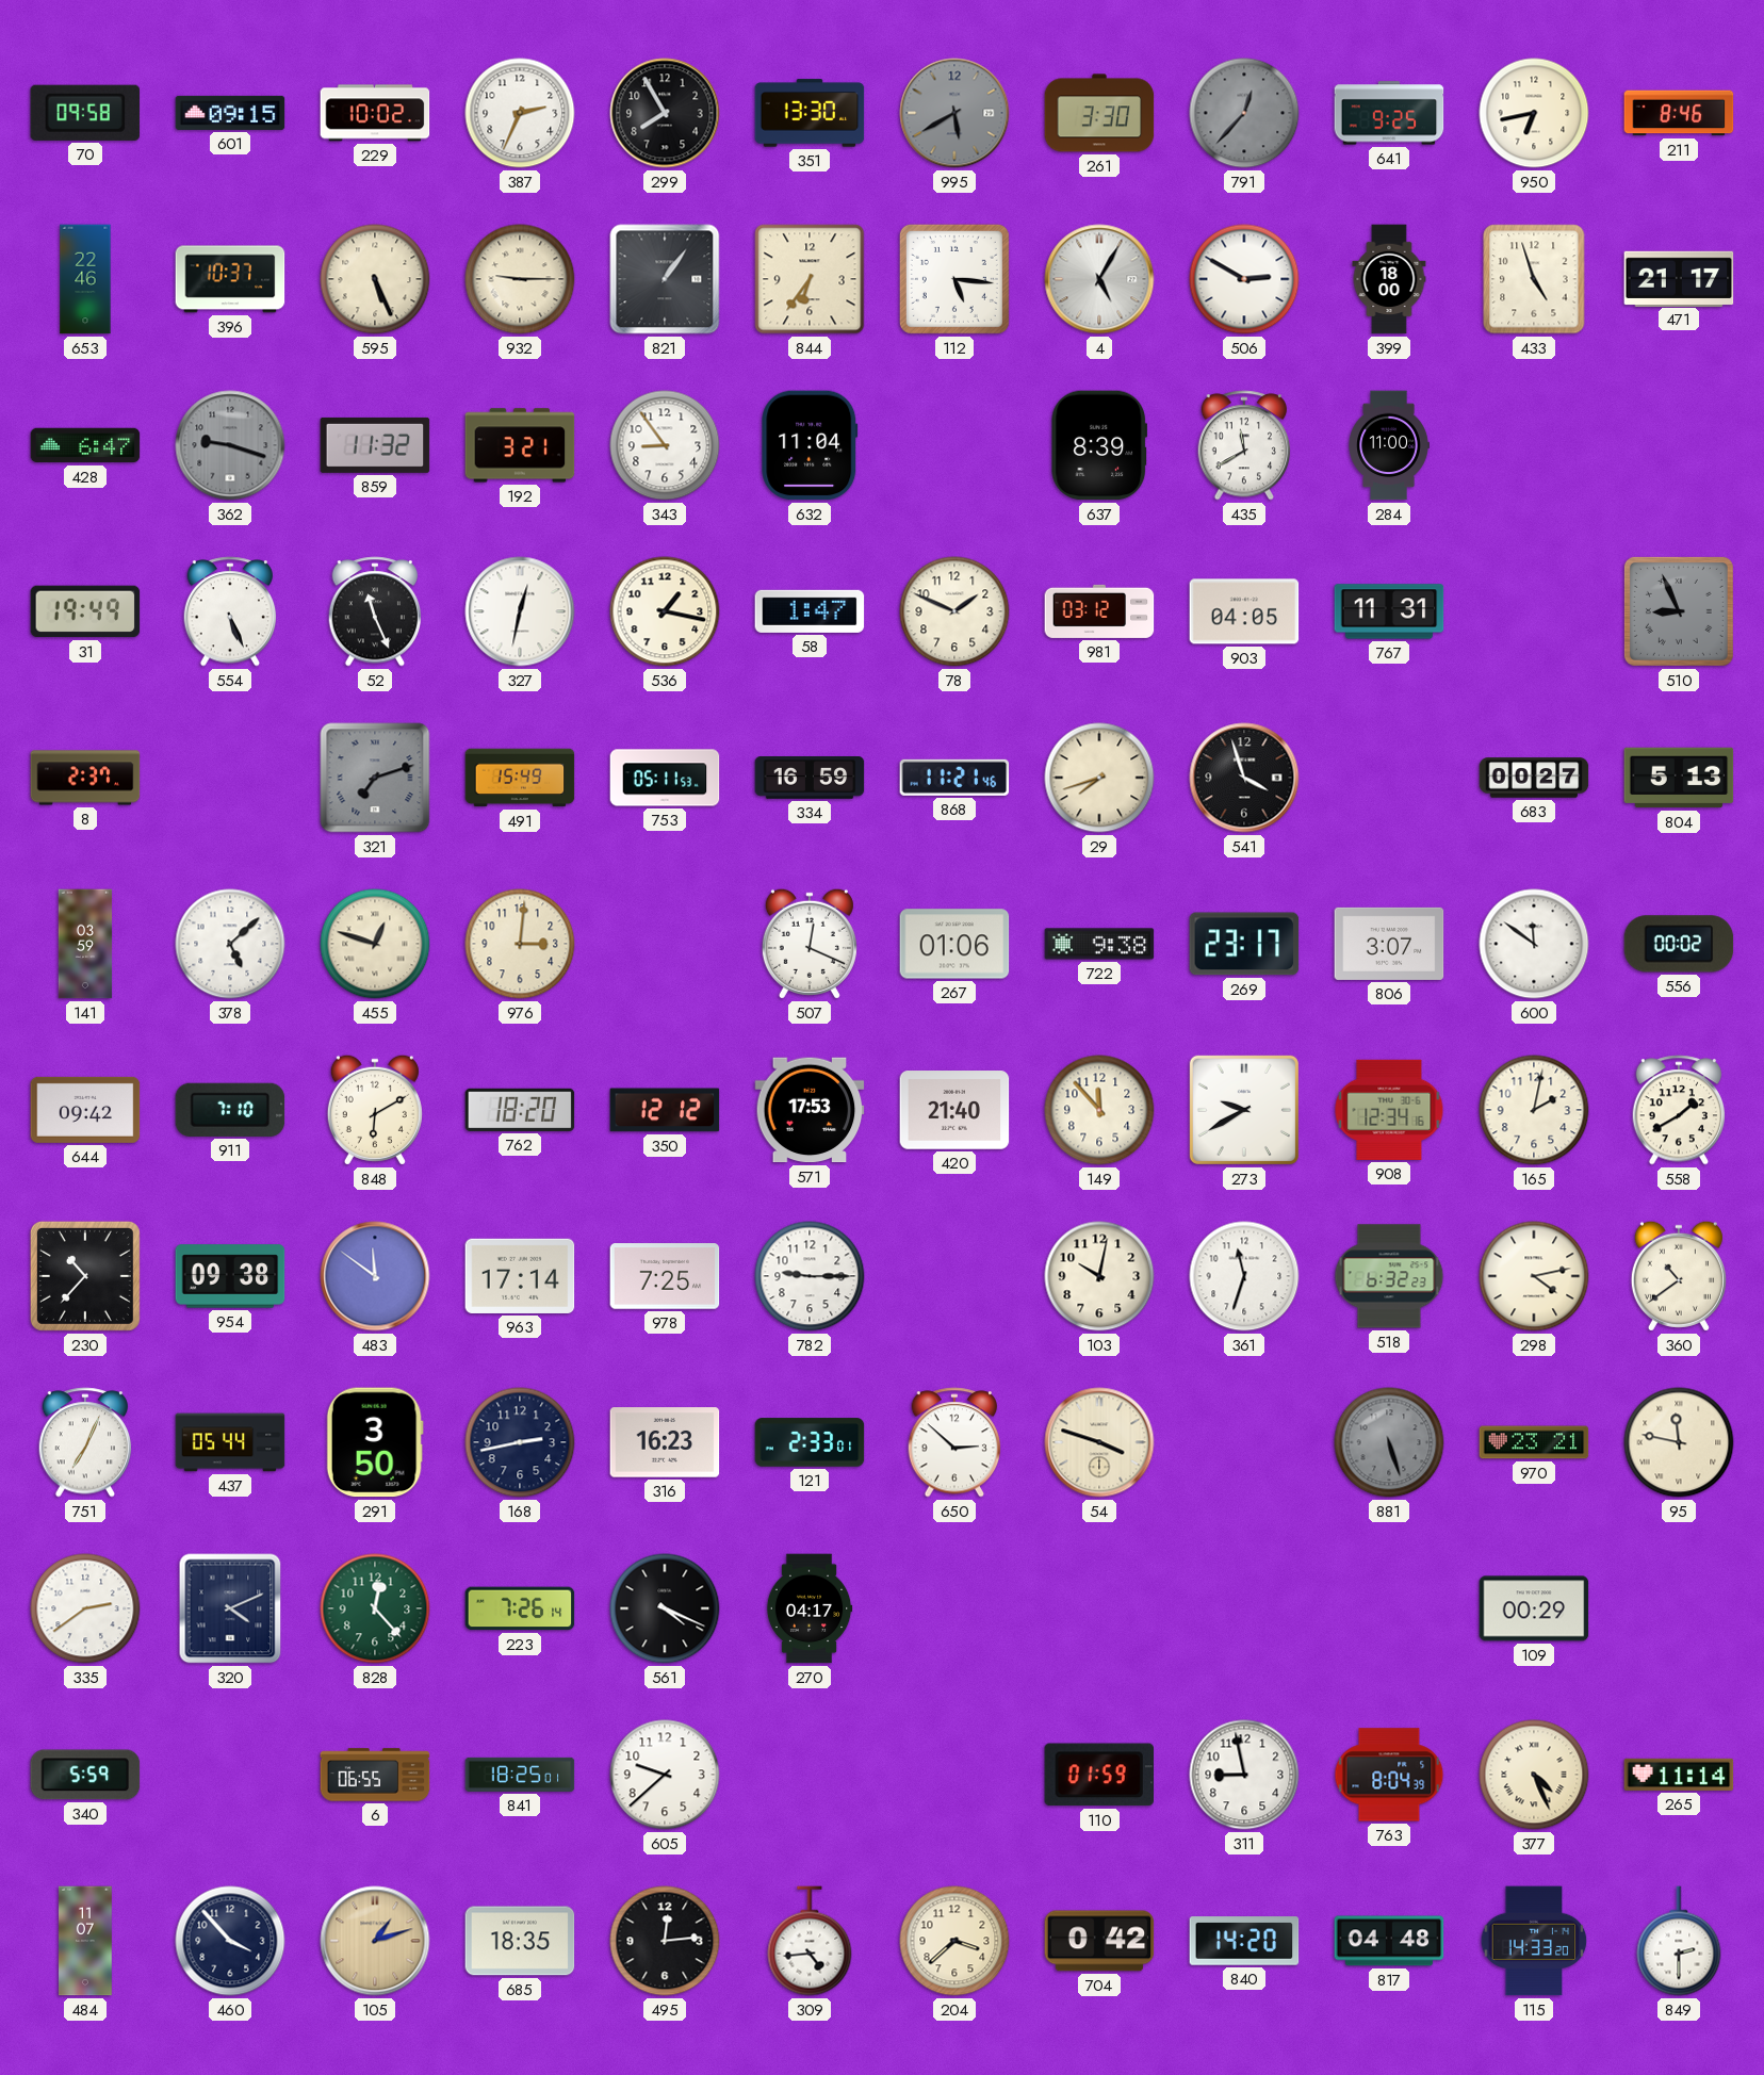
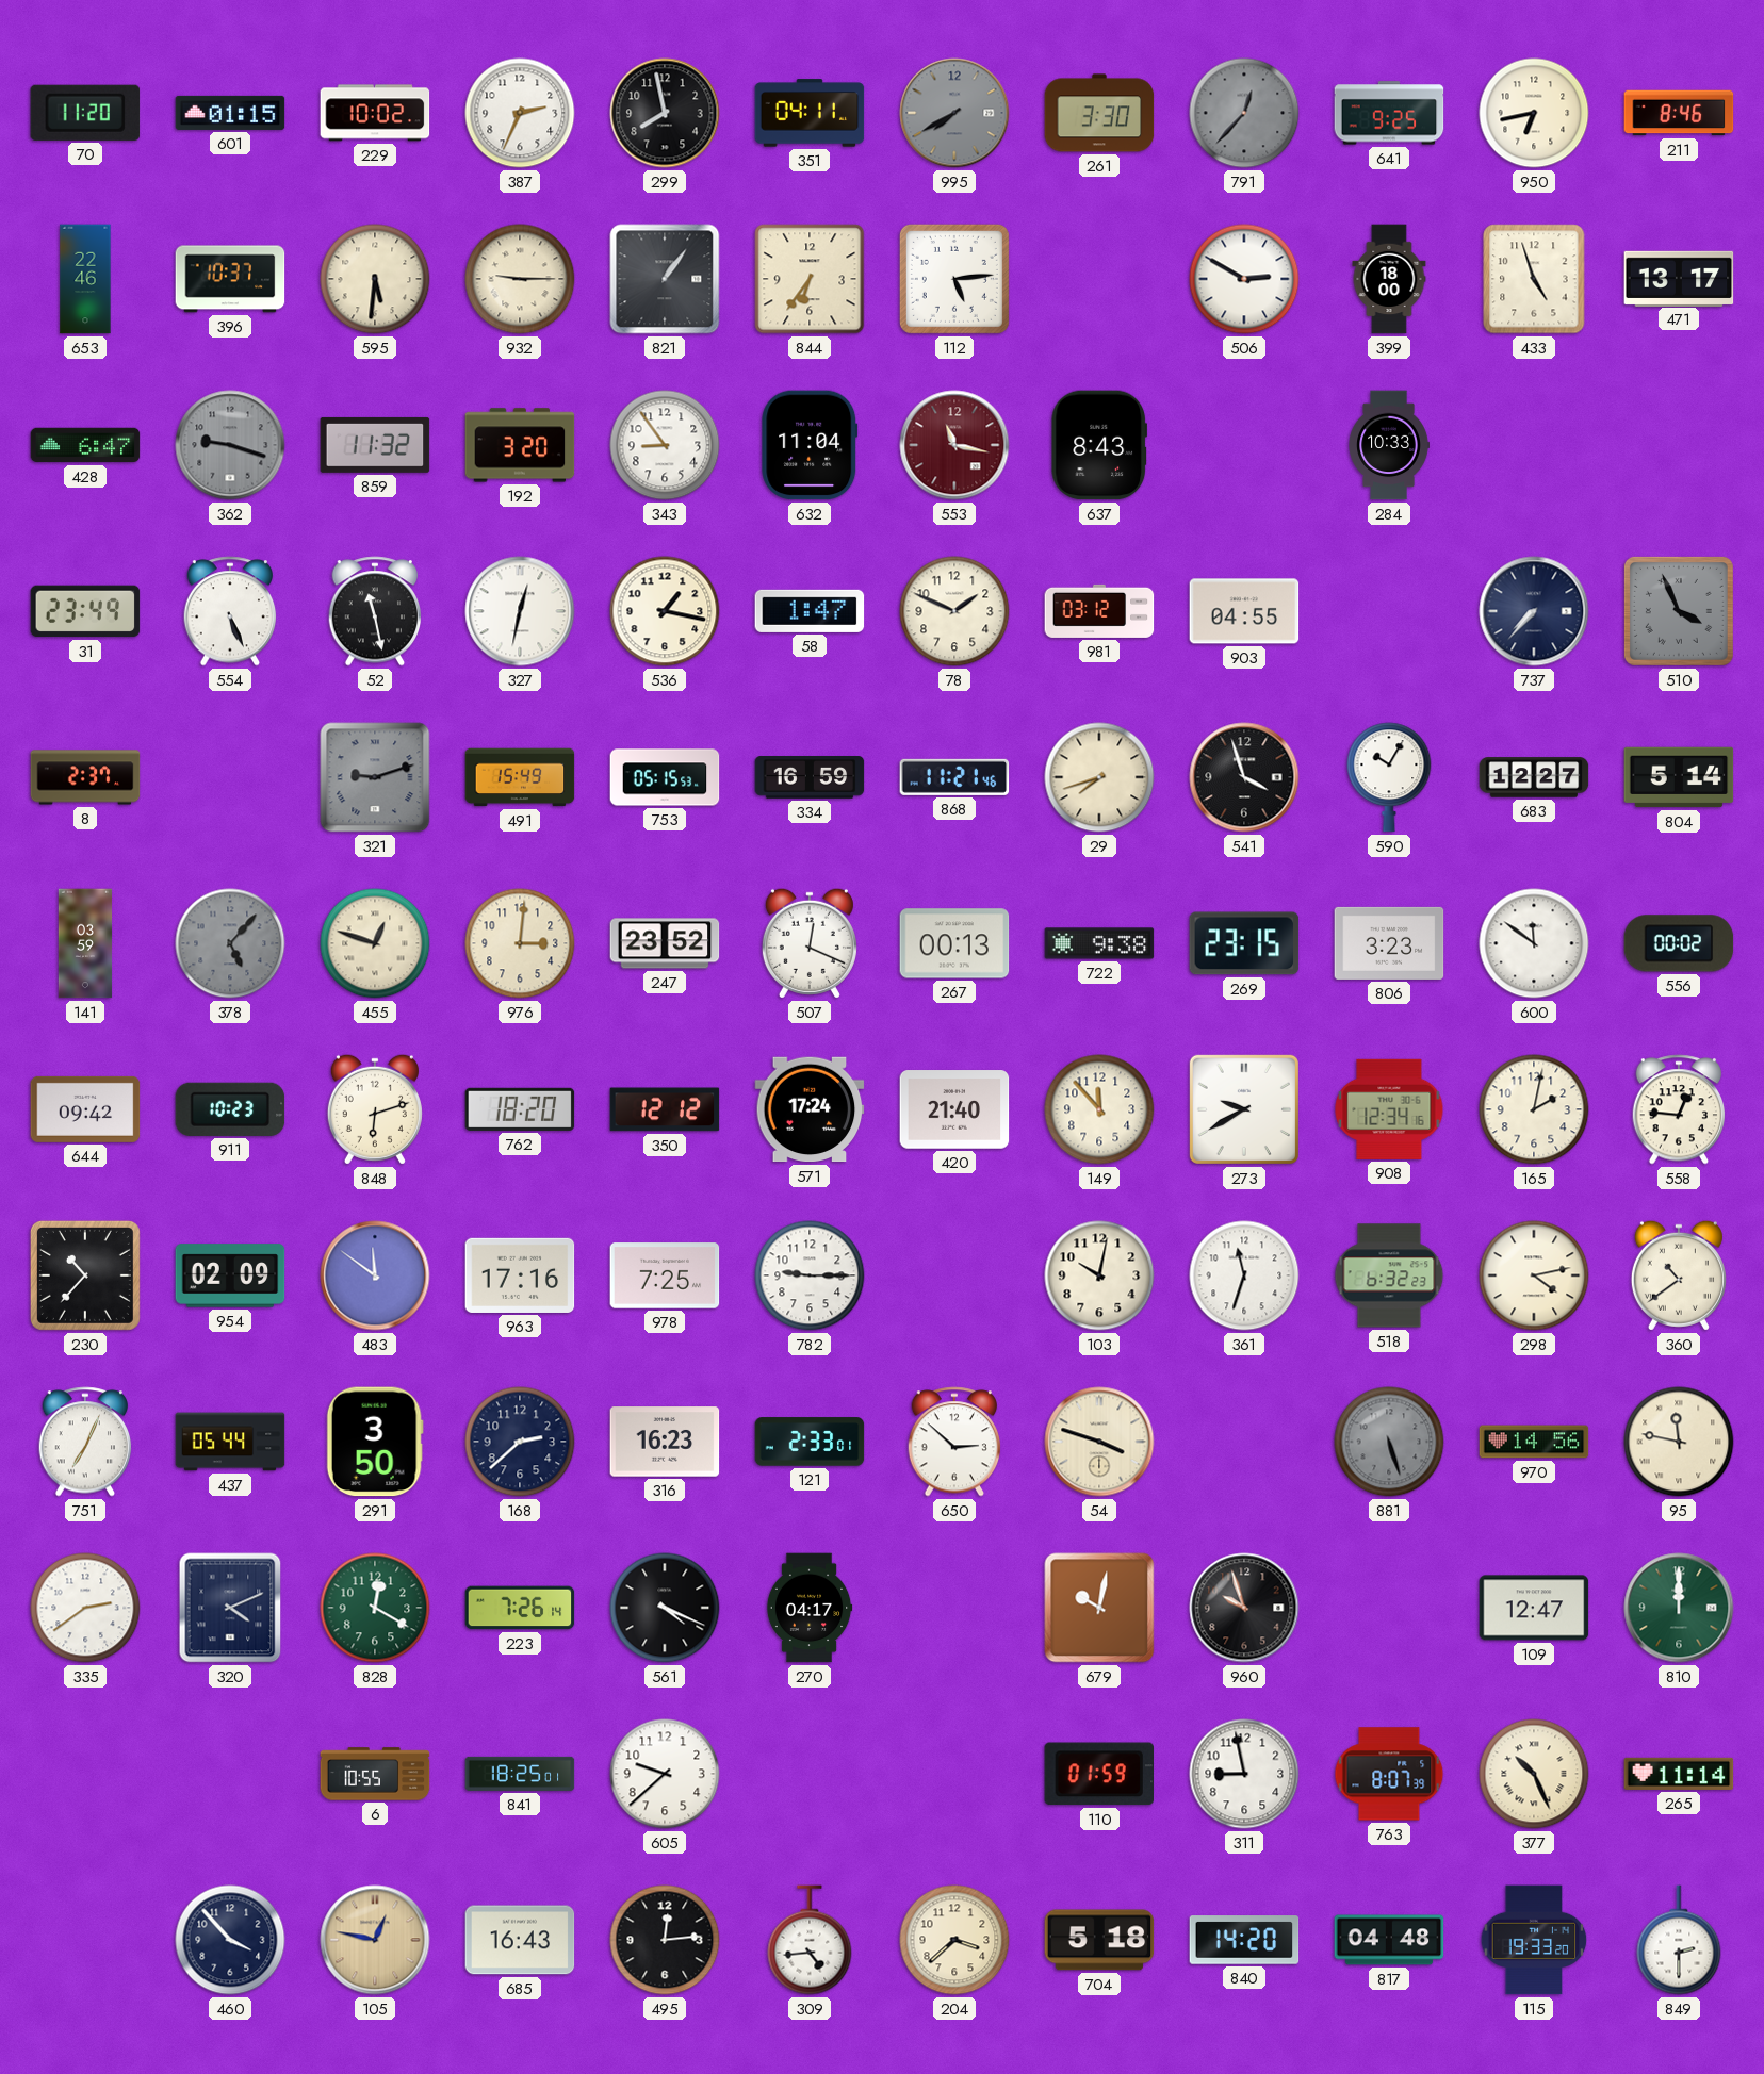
70: 09:58 -> 11:20
601: 09:15 -> 01:15
299: 7:55 -> 7:58
351: 13:30 -> 04:11
995: 5:40 -> 7:40
595: 5:26 -> 5:31
112: 5:16 -> 5:14
4: 5:05 -> none
471: 21:17 -> 13:17
192: 3:21 -> 3:20
553: none -> 11:17
637: 8:39 -> 8:43
435: 11:40 -> none
284: 11:00 -> 10:33
31: 19:49 -> 23:49
52: 11:26 -> 11:28
903: 04:05 -> 04:55
767: 11:31 -> none
737: none -> 7:37
510: 8:56 -> 3:56
321: 7:12 -> 9:12
753: 05:11 -> 05:15
590: none -> 10:05
683: 00:27 -> 12:27
804: 5:13 -> 5:14
378: 5:08 -> 5:07
378 dial: white -> grey
247: none -> 23:52
267: 01:06 -> 00:13
269: 23:17 -> 23:15
806: 3:07 -> 3:23
911: 7:10 -> 10:23
848: 6:10 -> 6:12
571: 17:53 -> 17:24
558: 1:40 -> 12:46
954: 09:38 -> 02:09
963: 17:14 -> 17:16
168: 2:43 -> 2:38
970: 23:21 -> 14:56
828: 12:23 -> 12:20
679: none -> 10:02
960: none -> 9:57
109: 00:29 -> 12:47
810: none -> 12:00
340: 5:59 -> none
6: 06:55 -> 10:55
763: 8:04 -> 8:07
377: 4:26 -> 10:26
484: 11:07 -> none
105: 1:12 -> 12:47
685: 18:35 -> 16:43
704: 0:42 -> 5:18
115: 14:33 -> 19:33
